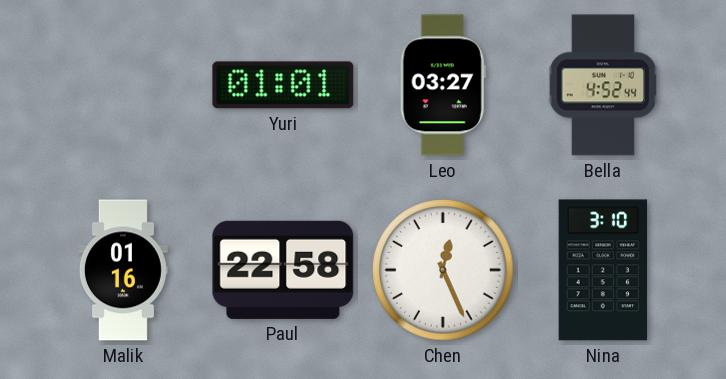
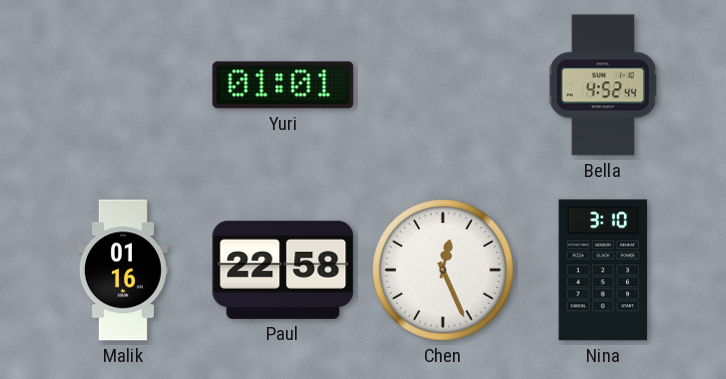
Leo: 03:27 -> none
